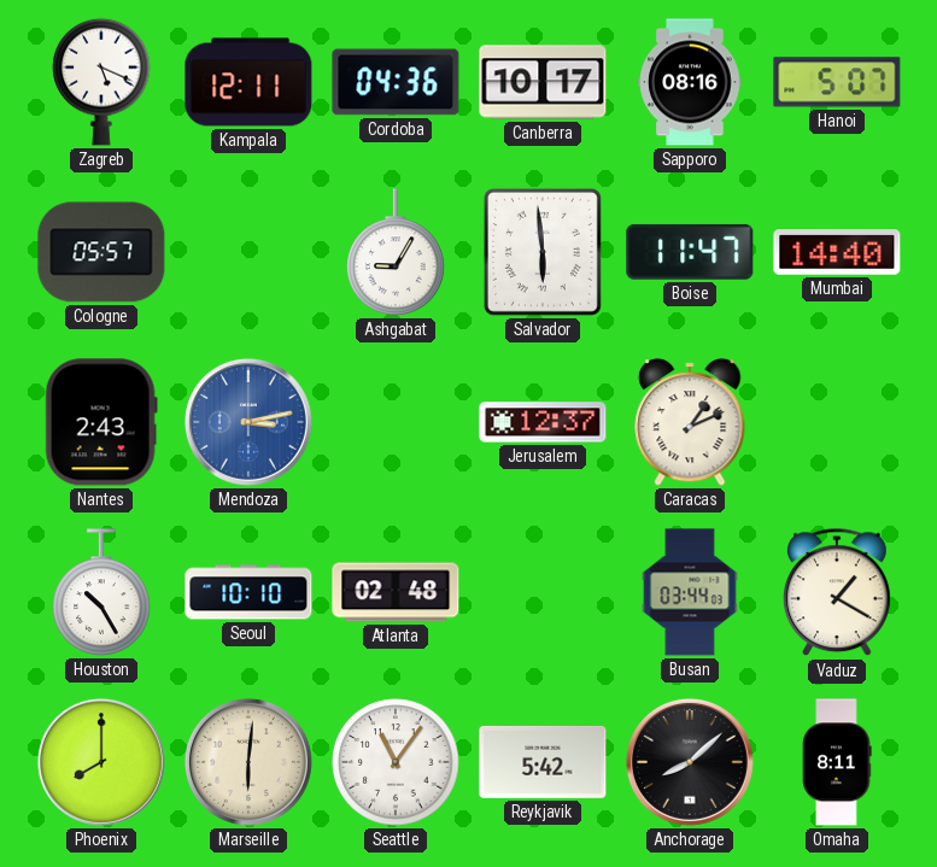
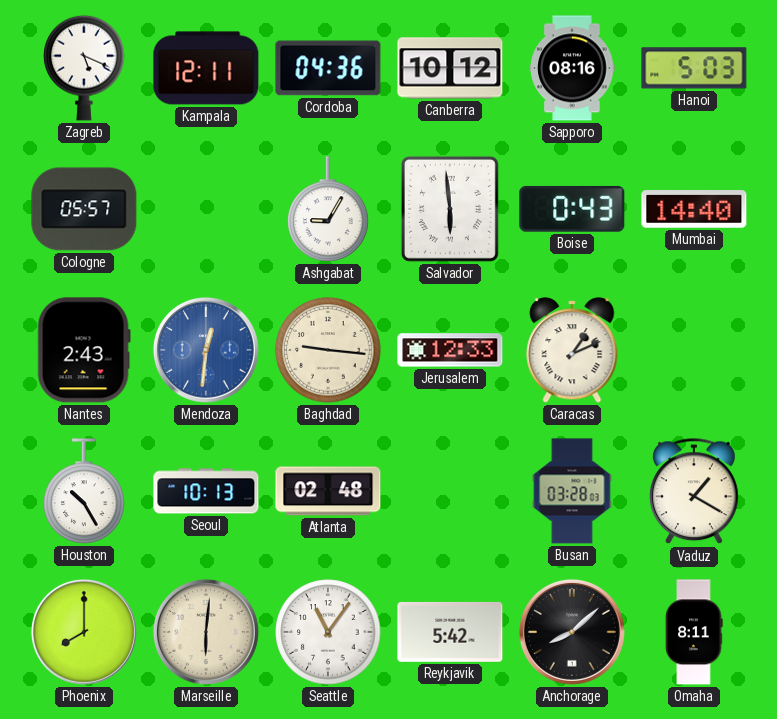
Canberra: 10:17 -> 10:12
Hanoi: 5:07 -> 5:03
Boise: 11:47 -> 0:43
Mendoza: 3:13 -> 12:31
Baghdad: none -> 9:16
Jerusalem: 12:37 -> 12:33
Seoul: 10:10 -> 10:13
Busan: 03:44 -> 03:28
